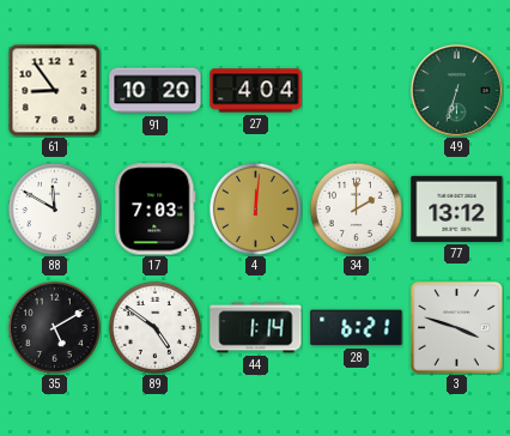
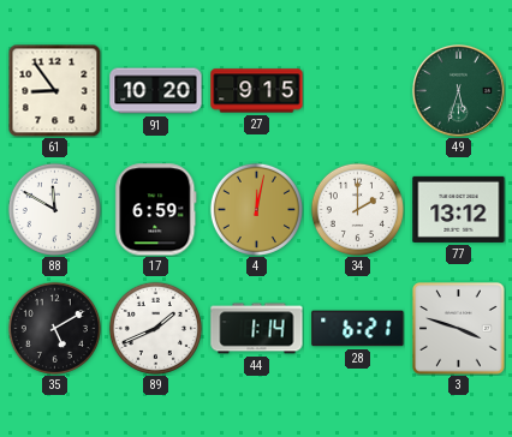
27: 4:04 -> 9:15
49: 6:33 -> 5:33
17: 7:03 -> 6:59
4: 12:01 -> 12:02
89: 4:51 -> 1:41
